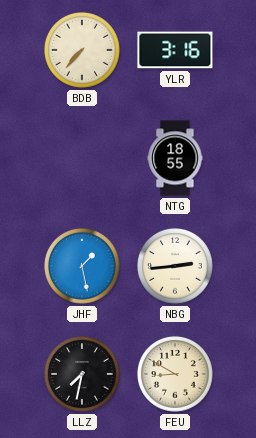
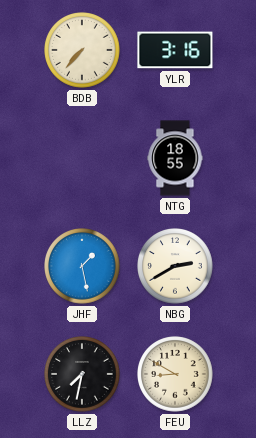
NBG: 2:44 -> 2:40
